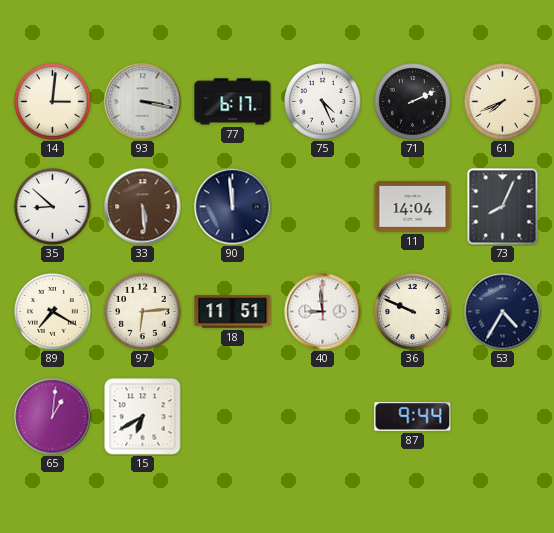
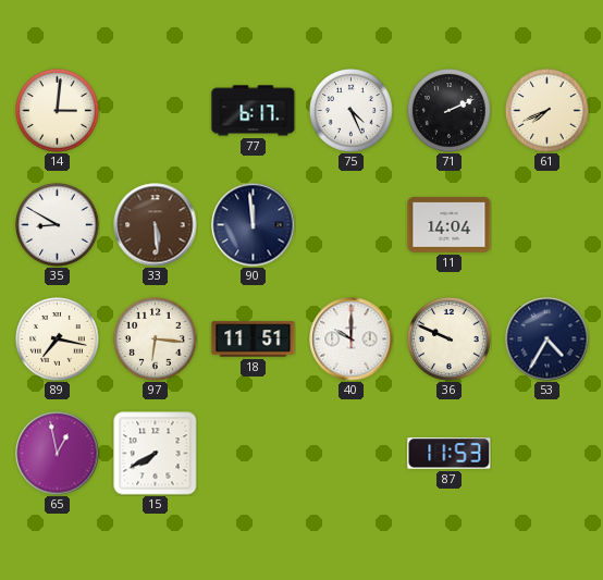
93: 3:17 -> none
35: 8:52 -> 8:50
73: 8:04 -> none
89: 7:20 -> 7:17
97: 6:14 -> 6:16
40: 8:59 -> 10:00
65: 1:01 -> 12:58
15: 6:40 -> 7:40
87: 9:44 -> 11:53
